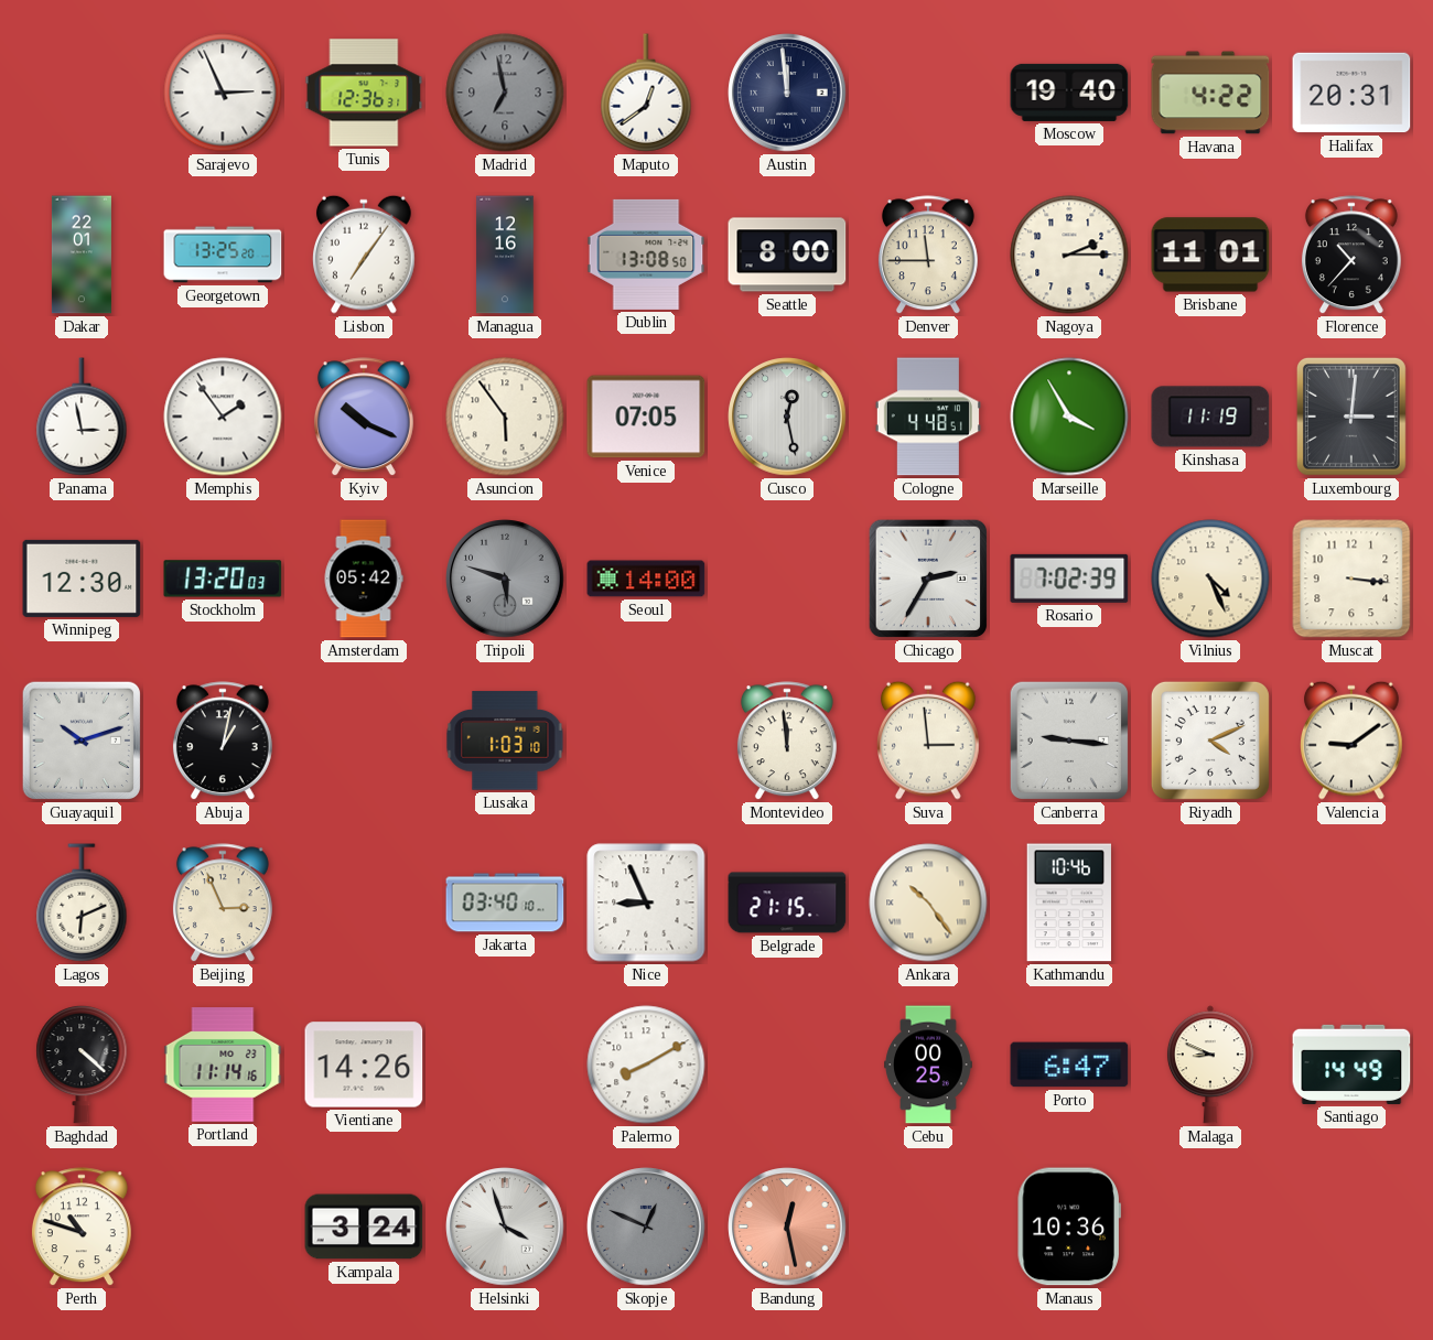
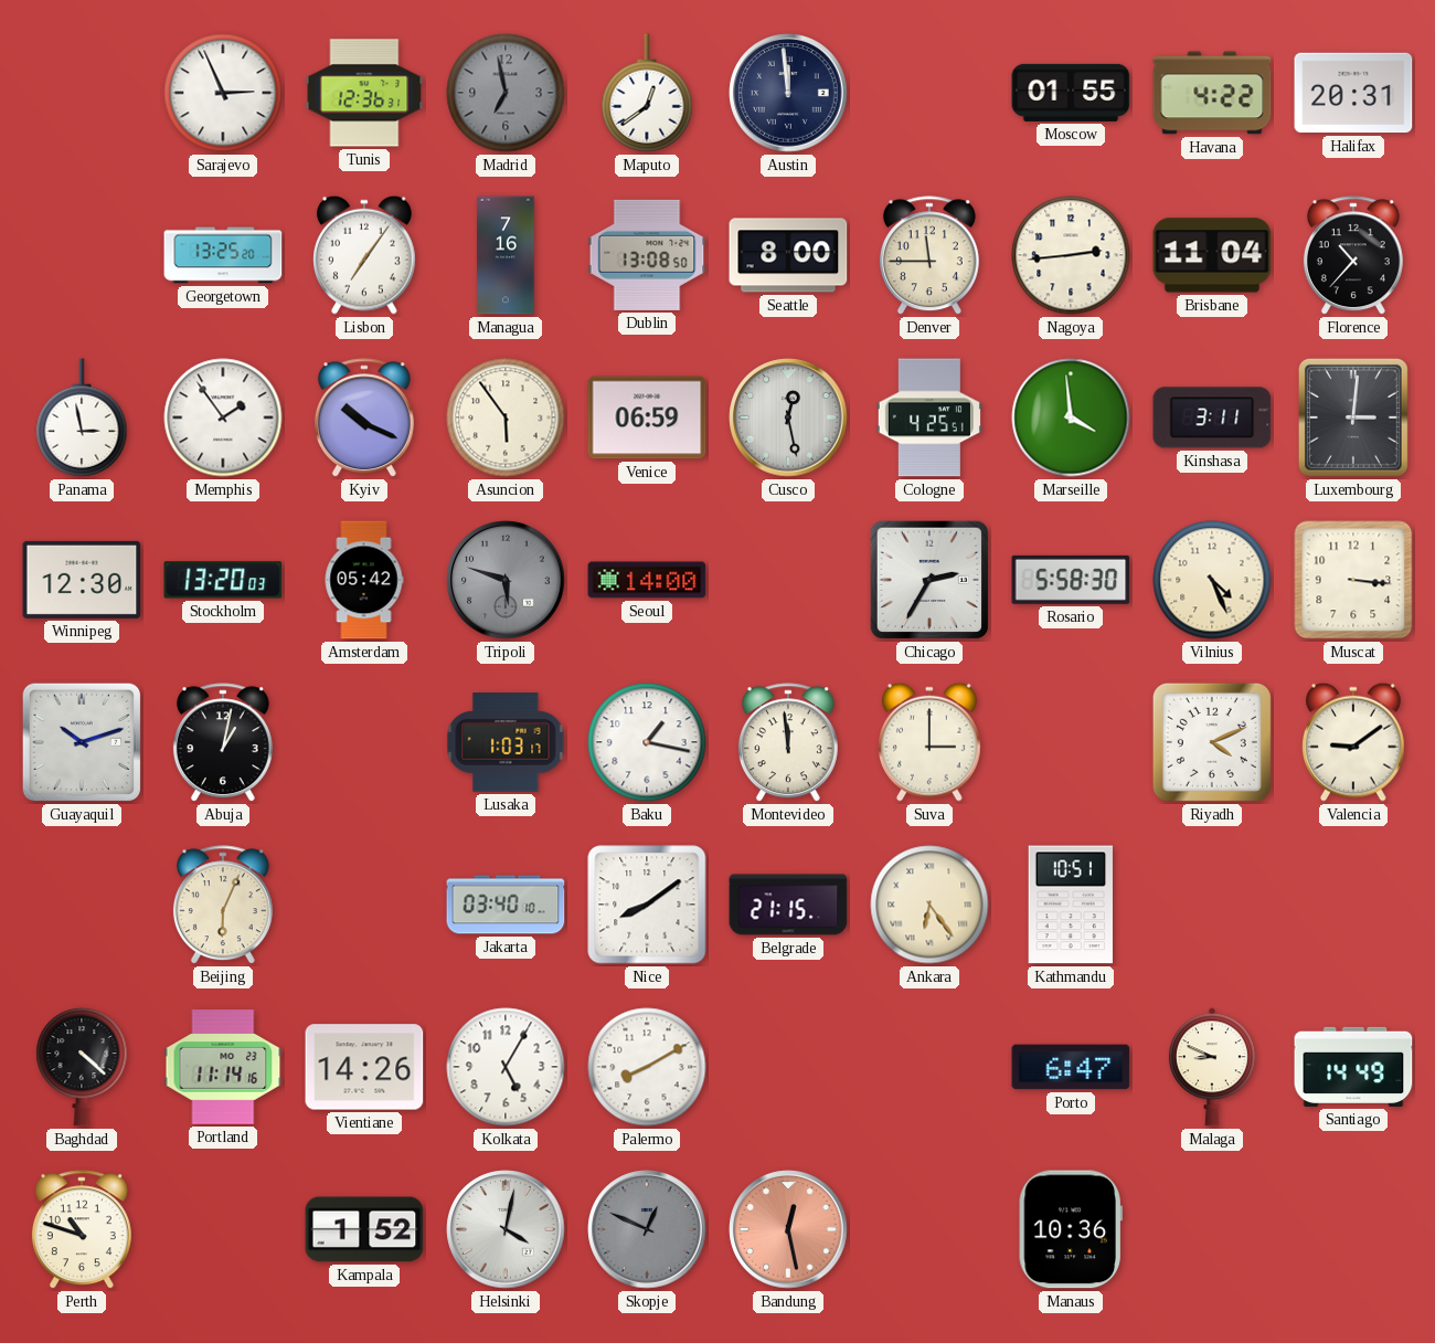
Moscow: 19:40 -> 01:55
Dakar: 22:01 -> none
Managua: 12:16 -> 7:16
Nagoya: 2:15 -> 2:44
Brisbane: 11:01 -> 11:04
Venice: 07:05 -> 06:59
Cologne: 4:48 -> 4:25
Marseille: 3:55 -> 3:59
Kinshasa: 11:19 -> 3:11
Rosario: 7:02 -> 5:58
Lusaka: 1:03:10 -> 1:03:17
Baku: none -> 1:17
Suva: 2:59 -> 3:00
Canberra: 9:16 -> none
Lagos: 6:11 -> none
Beijing: 2:56 -> 6:04
Nice: 8:56 -> 8:09
Ankara: 10:24 -> 6:24
Kathmandu: 10:46 -> 10:51
Kolkata: none -> 5:05
Cebu: 00:25 -> none
Kampala: 3:24 -> 1:52
Helsinki: 3:57 -> 4:02
